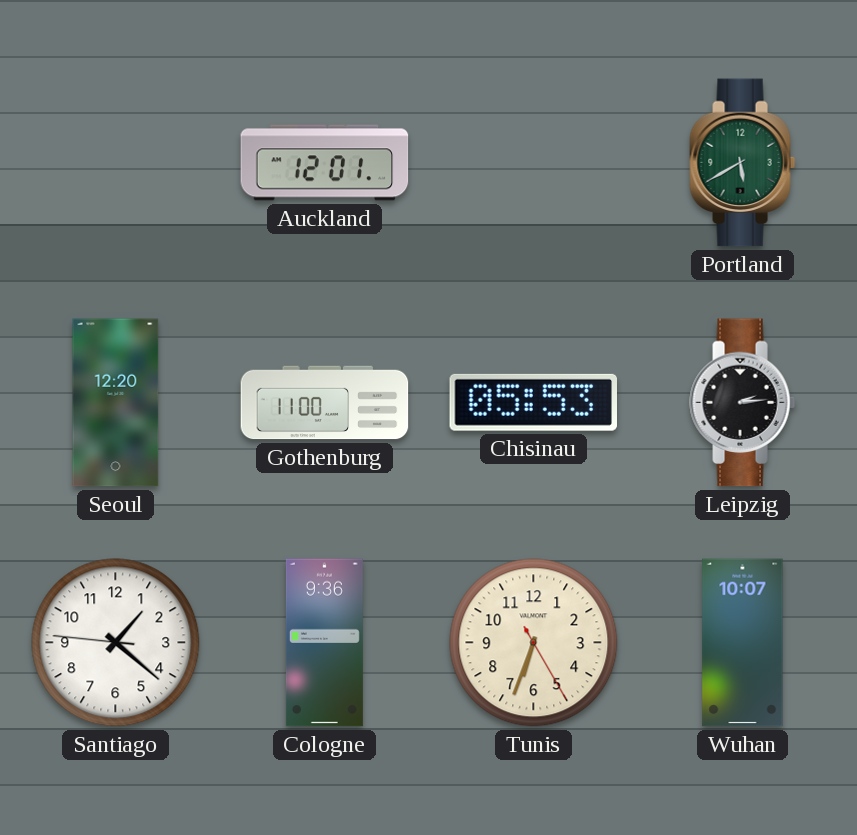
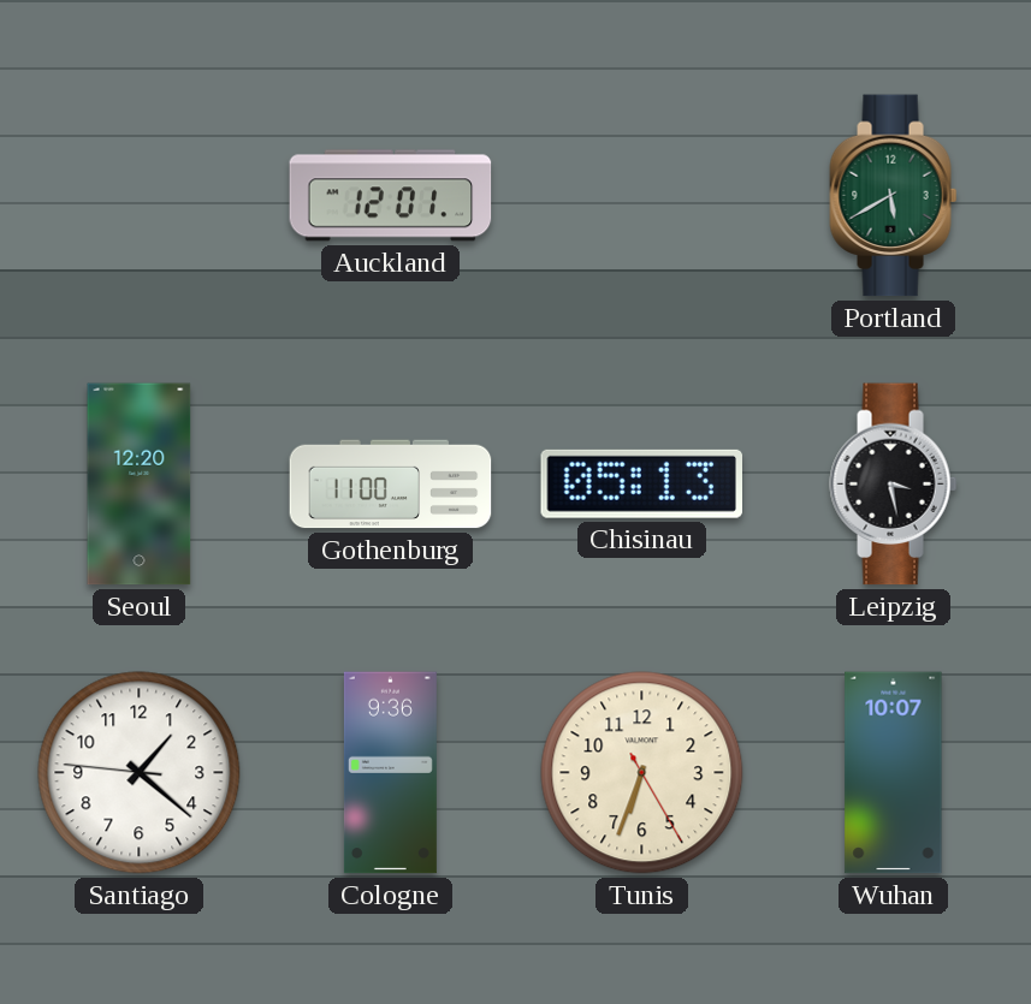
Chisinau: 05:53 -> 05:13
Leipzig: 2:14 -> 3:28
